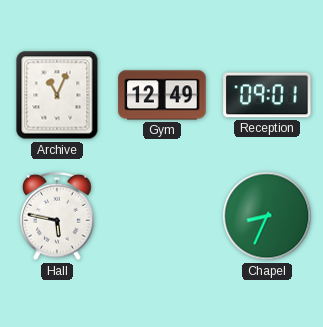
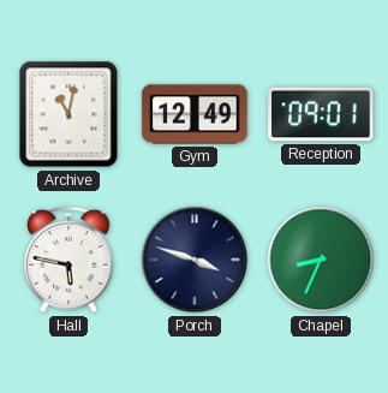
Archive: 11:04 -> 11:02
Porch: none -> 3:48
